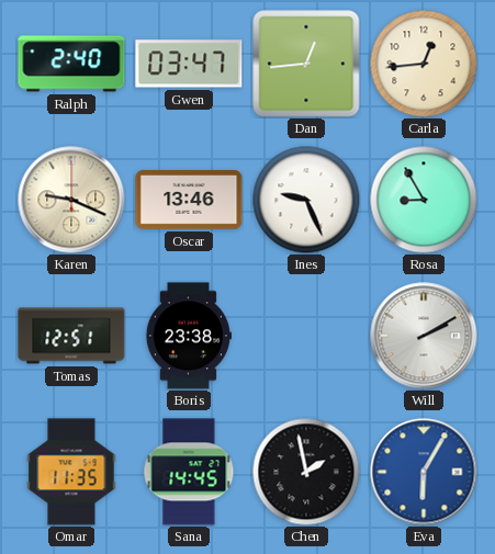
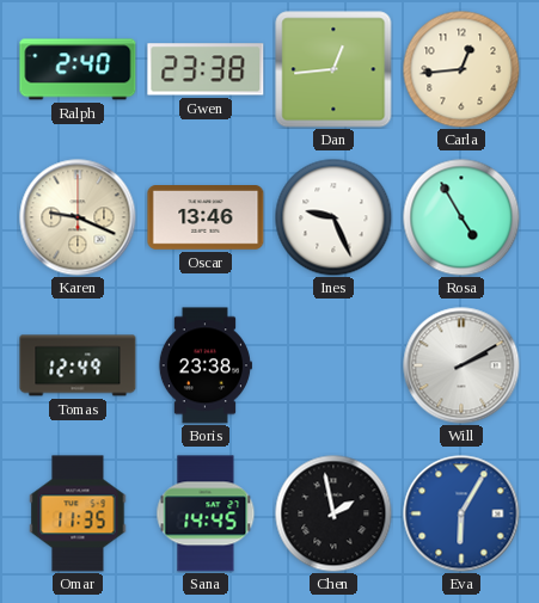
Gwen: 03:47 -> 23:38
Rosa: 8:55 -> 4:55
Tomas: 12:51 -> 12:49
